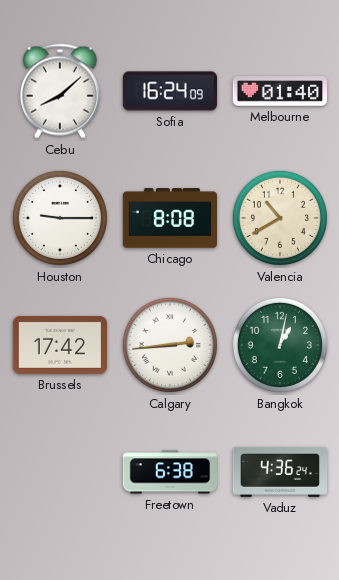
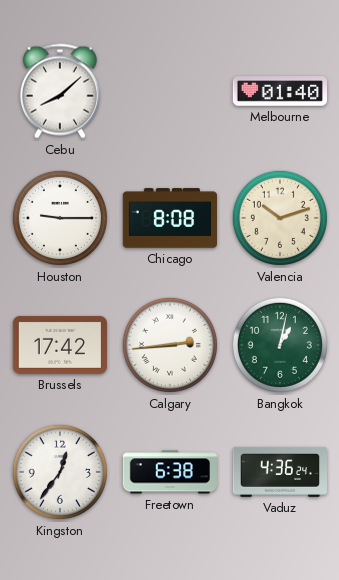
Sofia: 16:24 -> none
Valencia: 10:40 -> 10:12
Kingston: none -> 12:36
